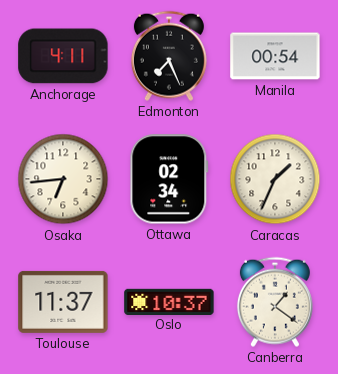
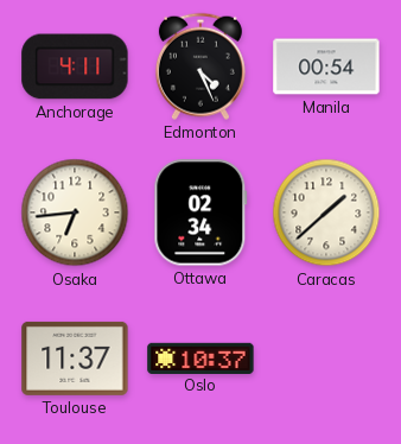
Edmonton: 7:26 -> 4:26
Caracas: 1:34 -> 1:38
Canberra: 1:21 -> none
